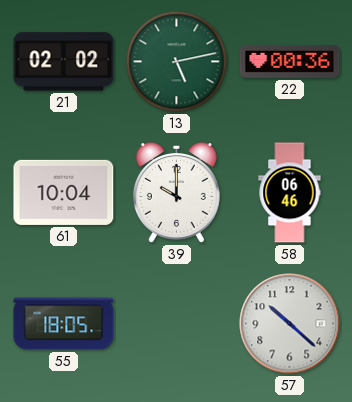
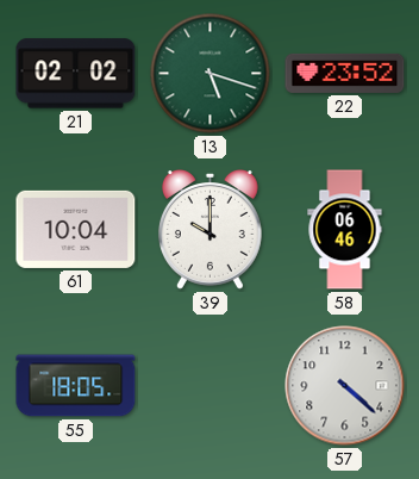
13: 5:13 -> 5:18
22: 00:36 -> 23:52
57: 10:22 -> 4:22
